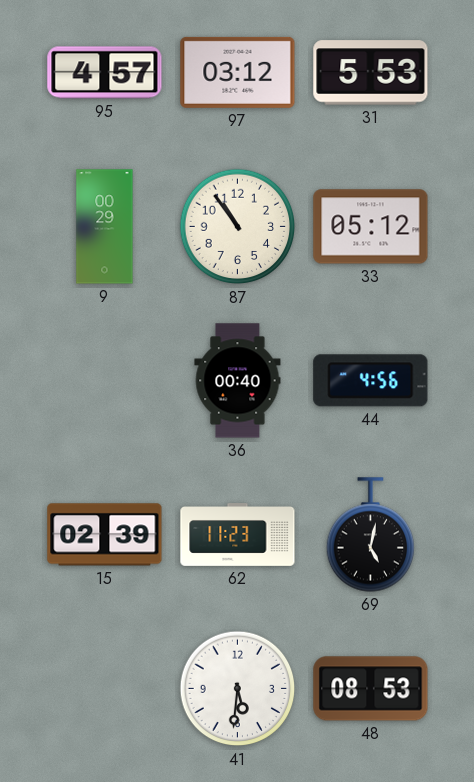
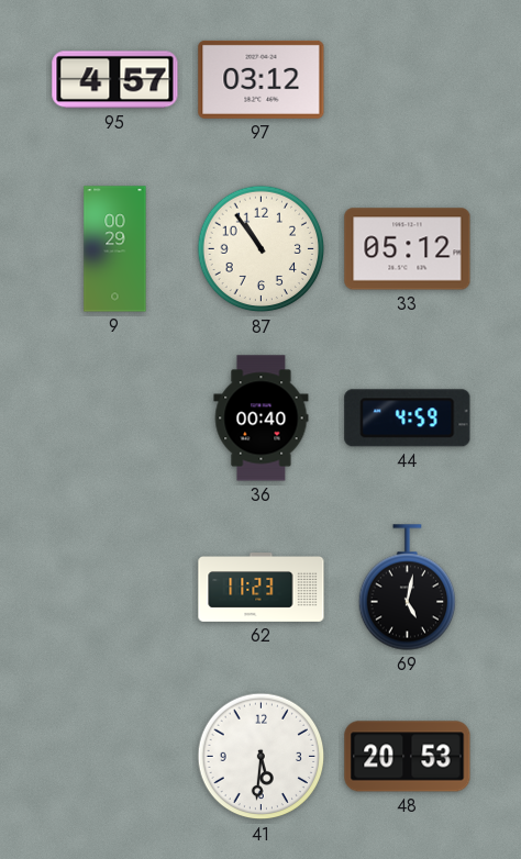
31: 5:53 -> none
44: 4:56 -> 4:59
15: 02:39 -> none
48: 08:53 -> 20:53
